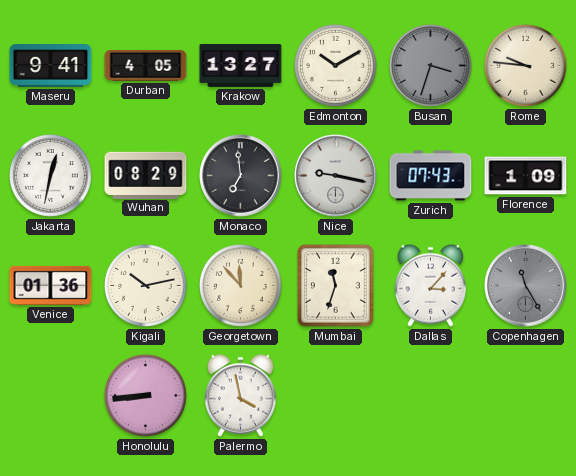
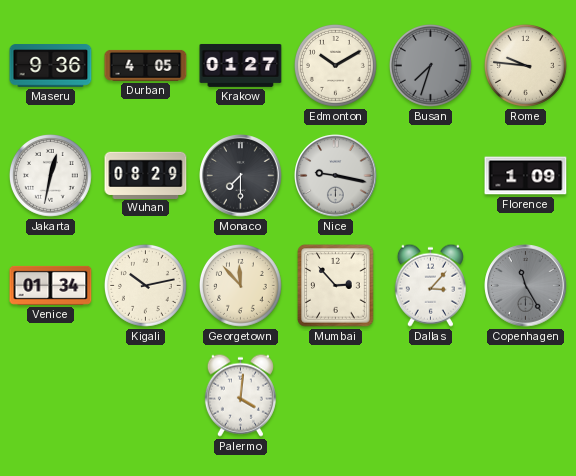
Maseru: 9:41 -> 9:36
Krakow: 13:27 -> 01:27
Busan: 3:33 -> 7:33
Monaco: 6:59 -> 7:30
Zurich: 07:43 -> none
Venice: 01:36 -> 01:34
Mumbai: 11:33 -> 2:53
Honolulu: 8:44 -> none
Palermo: 3:58 -> 4:01
